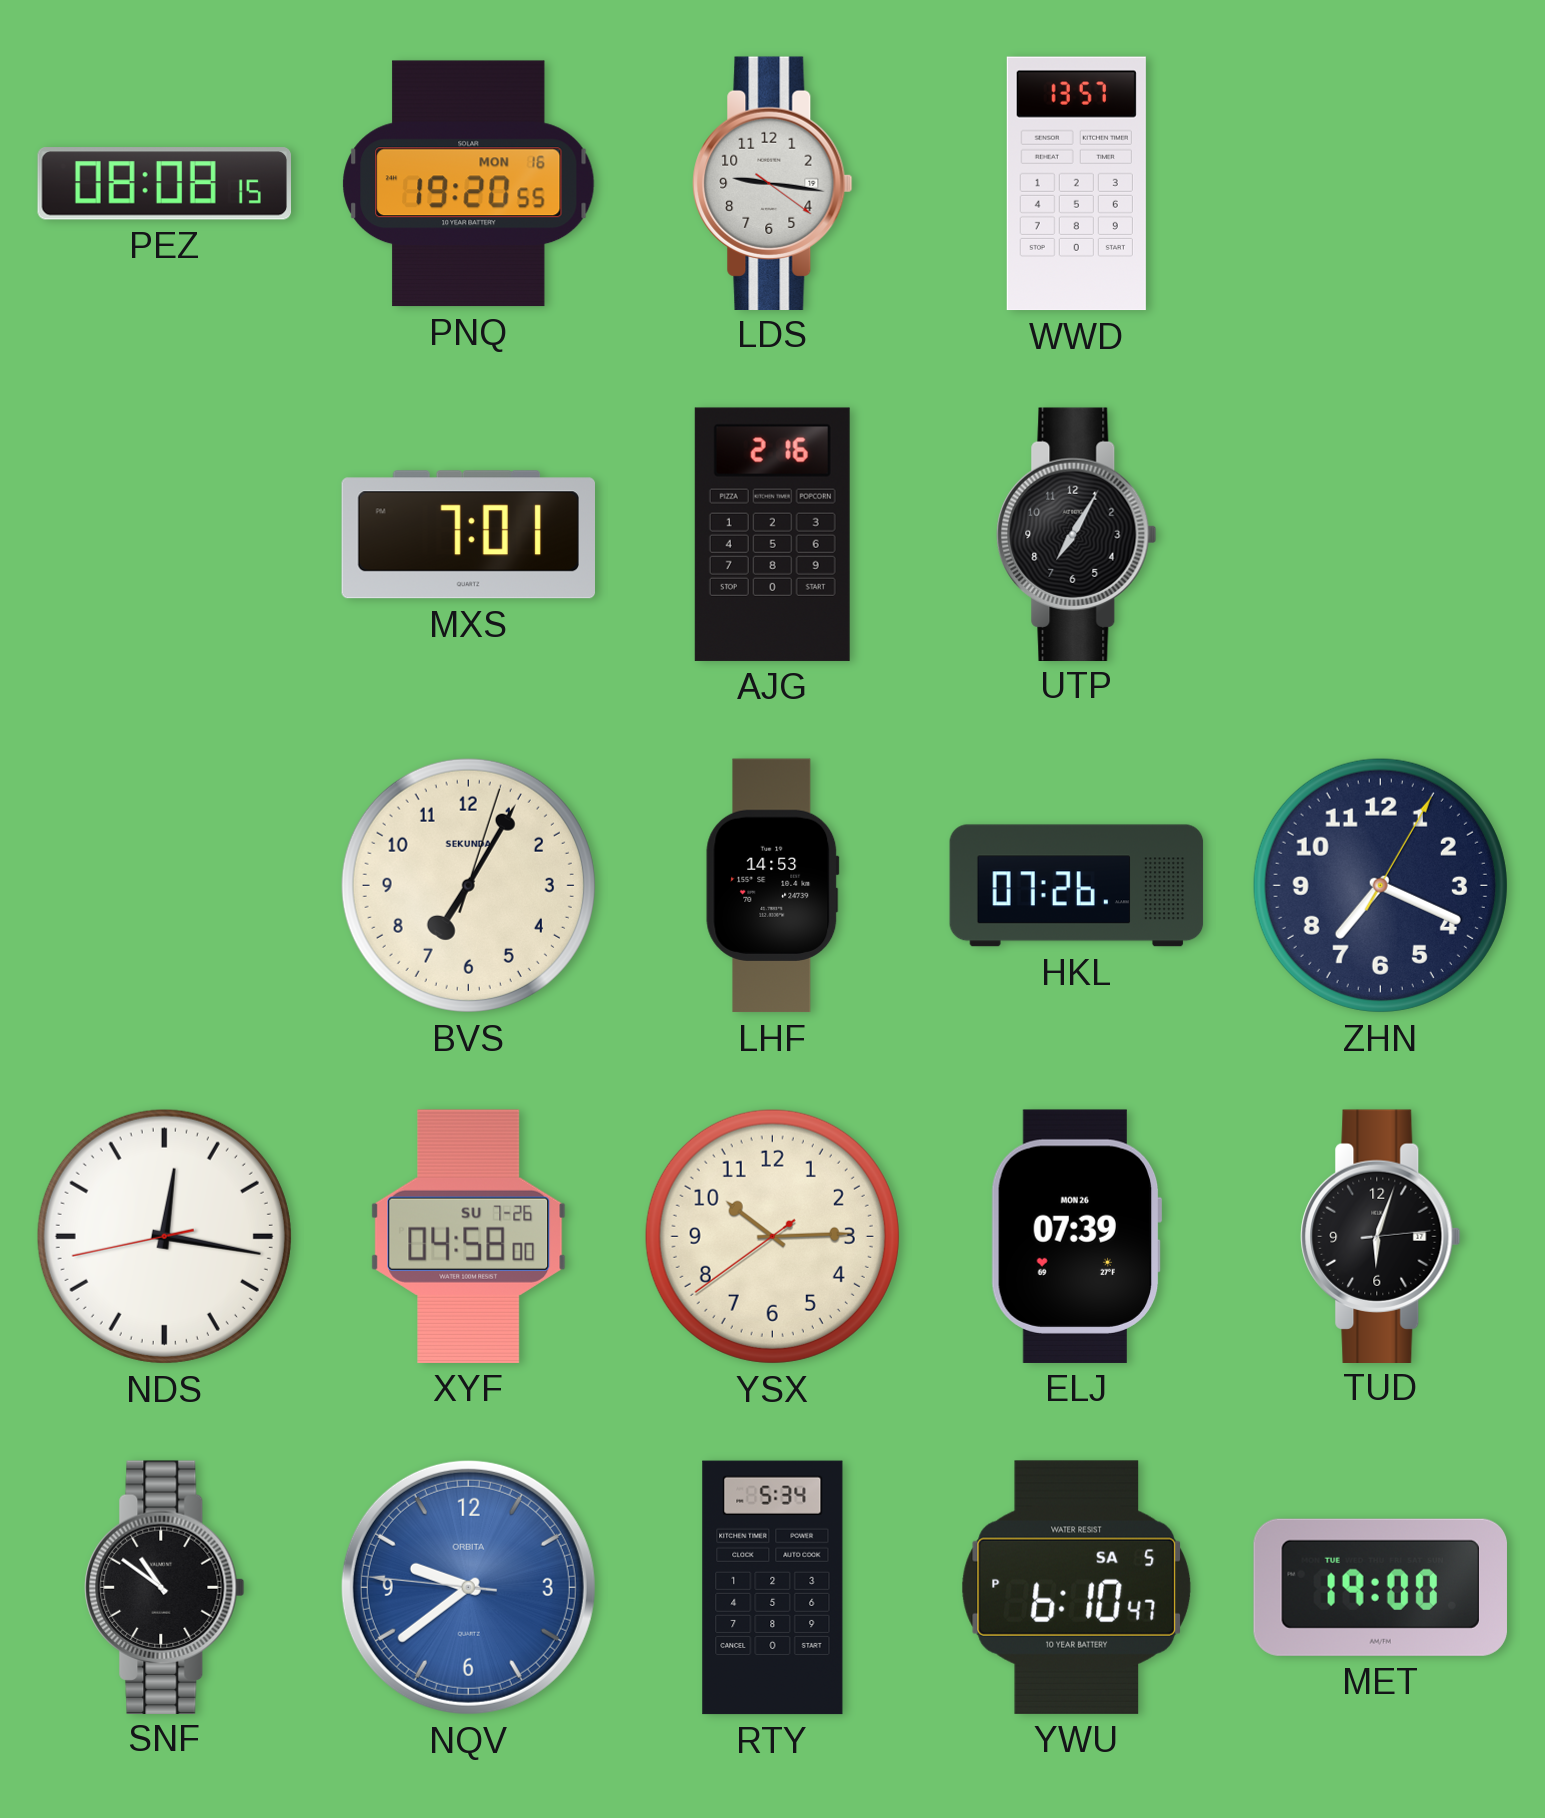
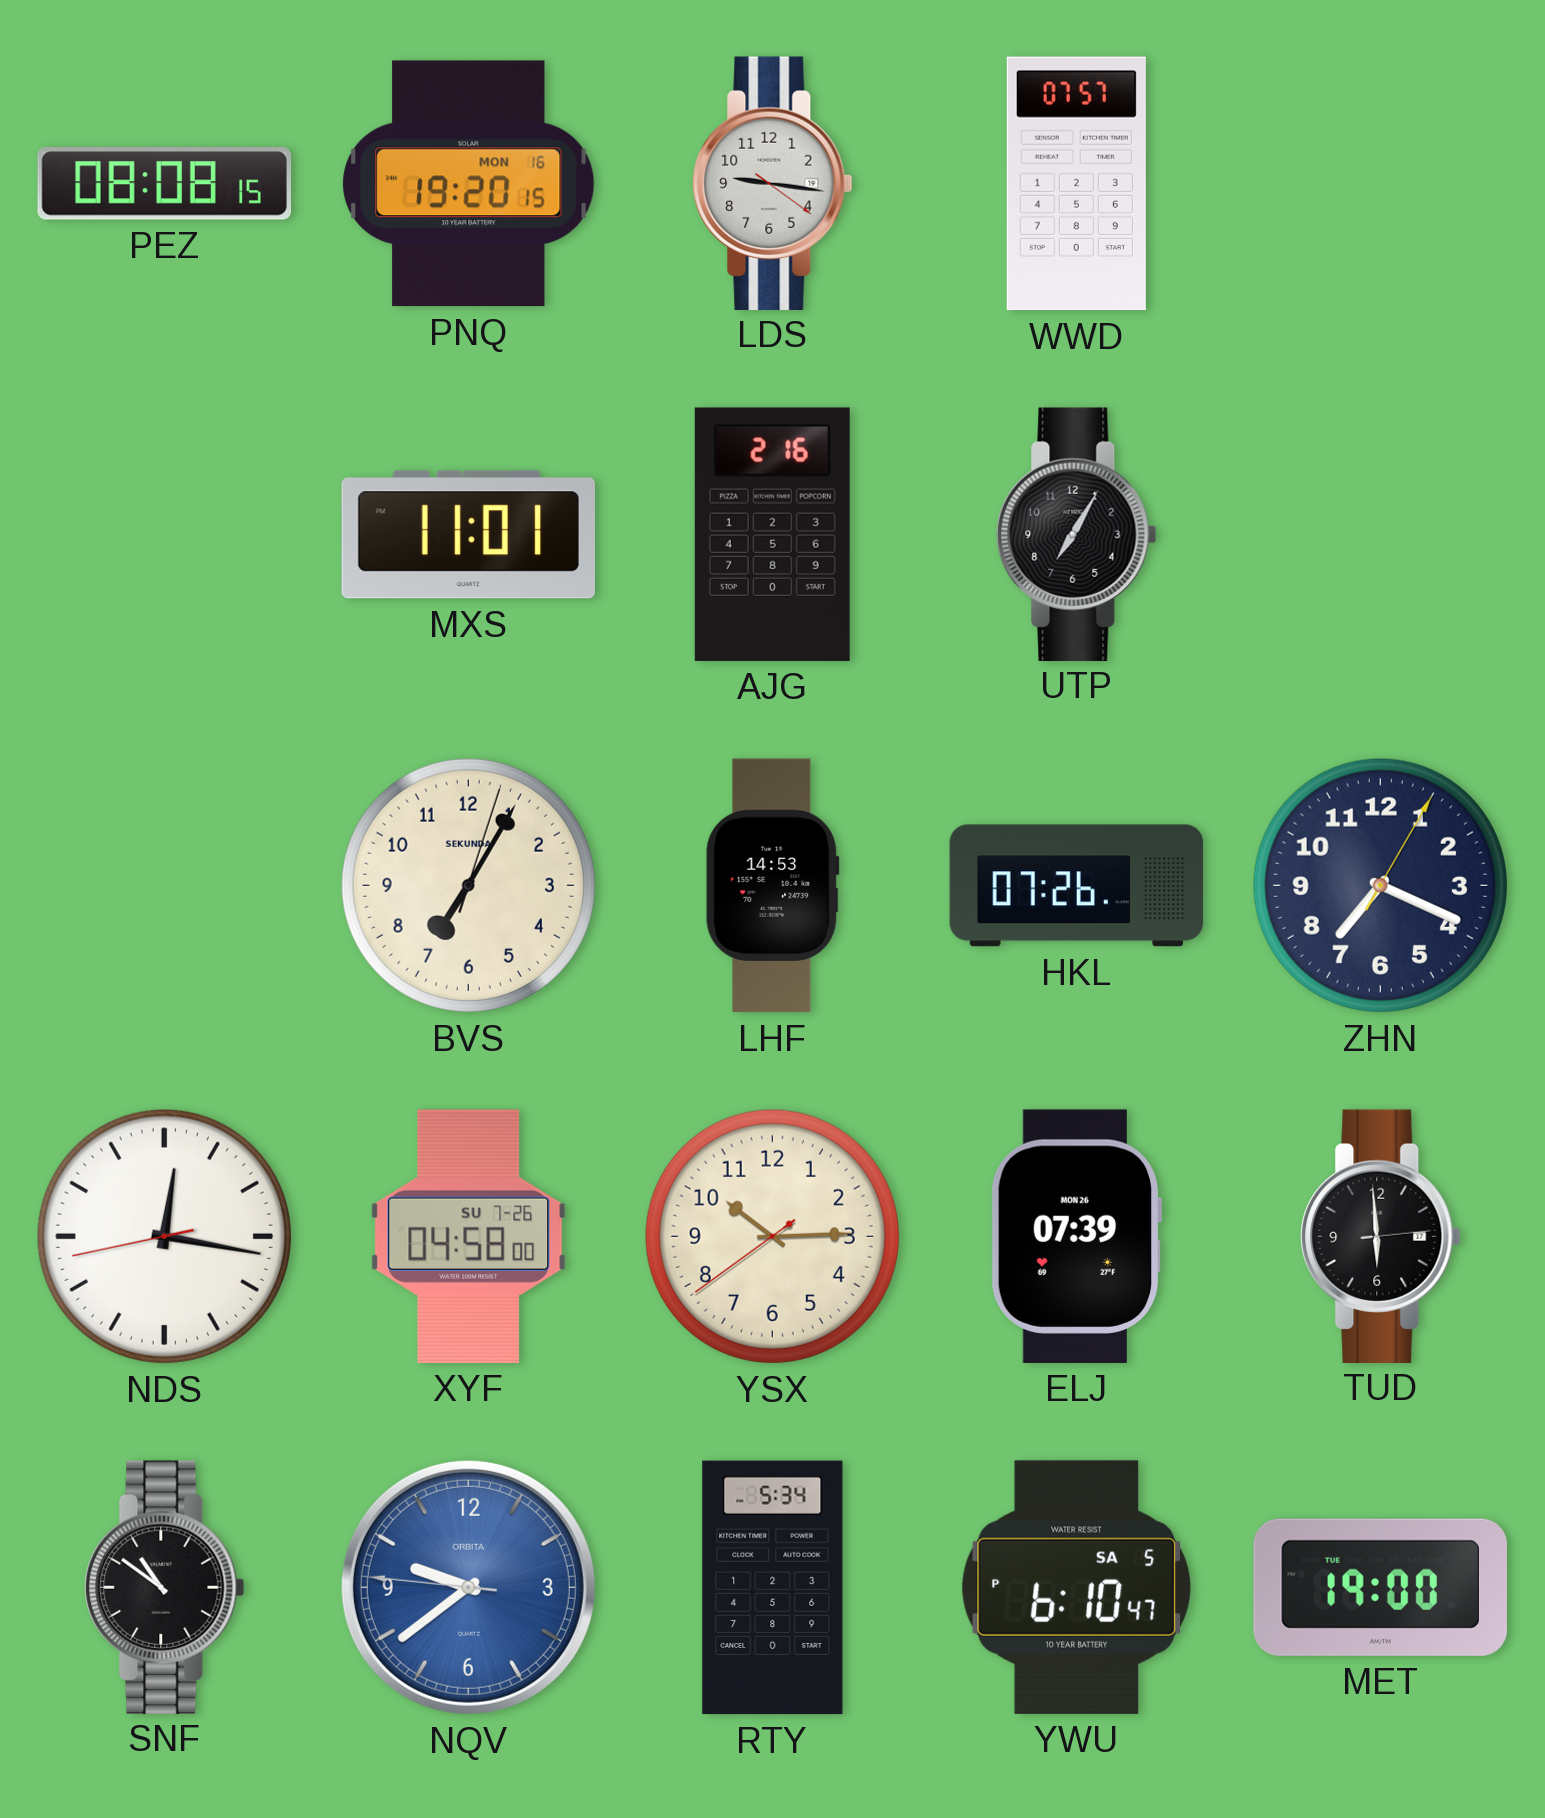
PNQ: 19:20:55 -> 19:20:15
WWD: 13:57 -> 07:57
MXS: 7:01 -> 11:01
TUD: 6:03 -> 5:59
